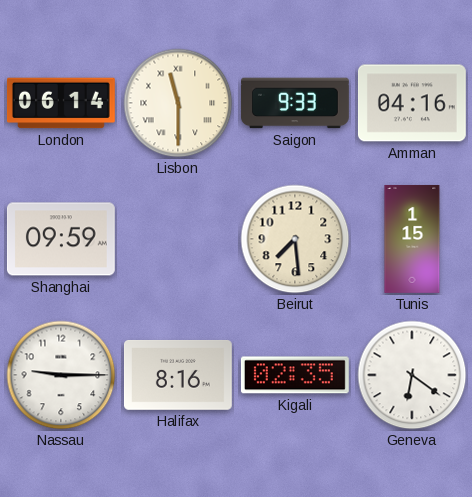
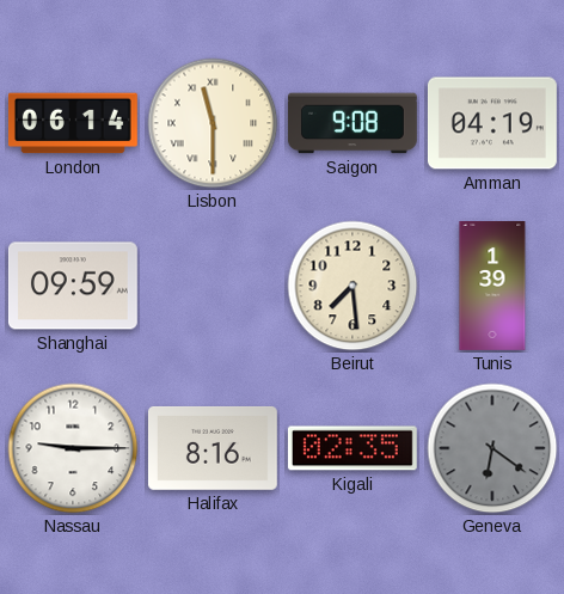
Saigon: 9:33 -> 9:08
Amman: 04:16 -> 04:19
Tunis: 1:15 -> 1:39
Geneva dial: white -> grey
